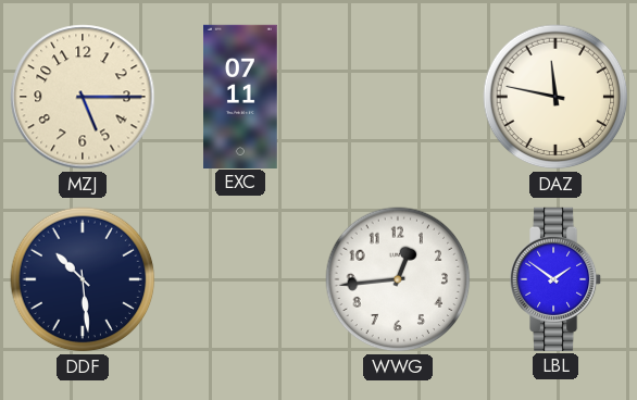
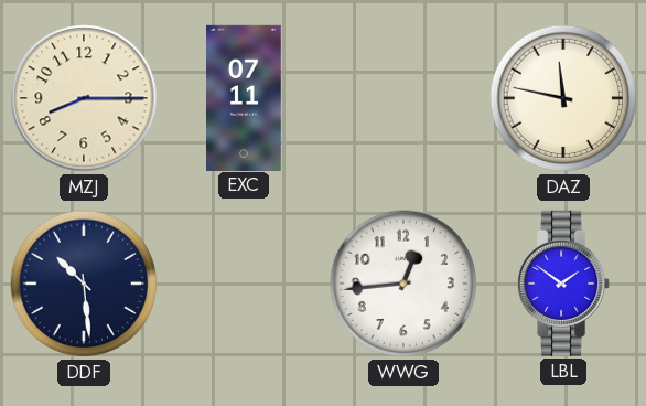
MZJ: 5:15 -> 8:15
